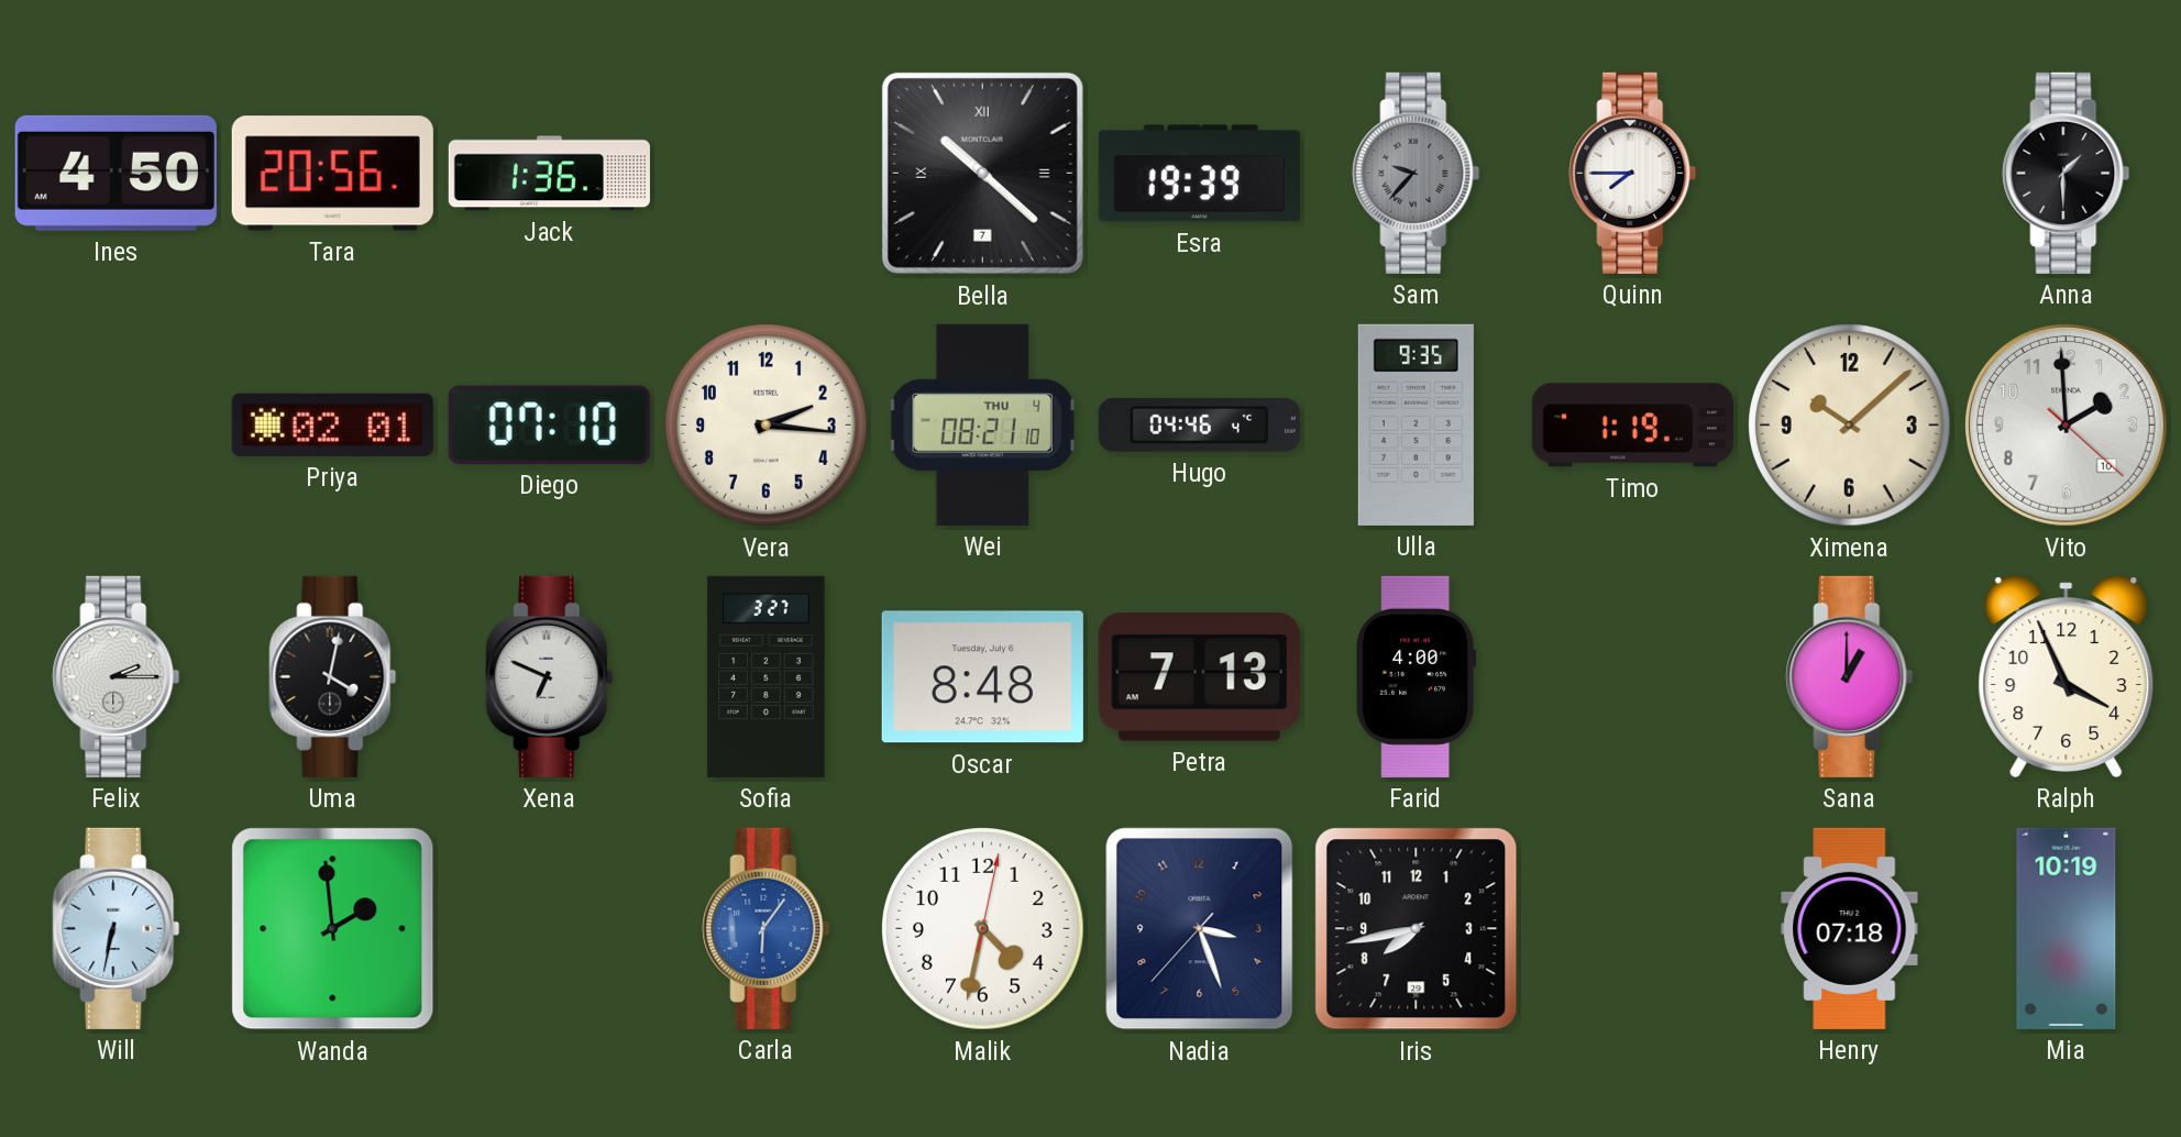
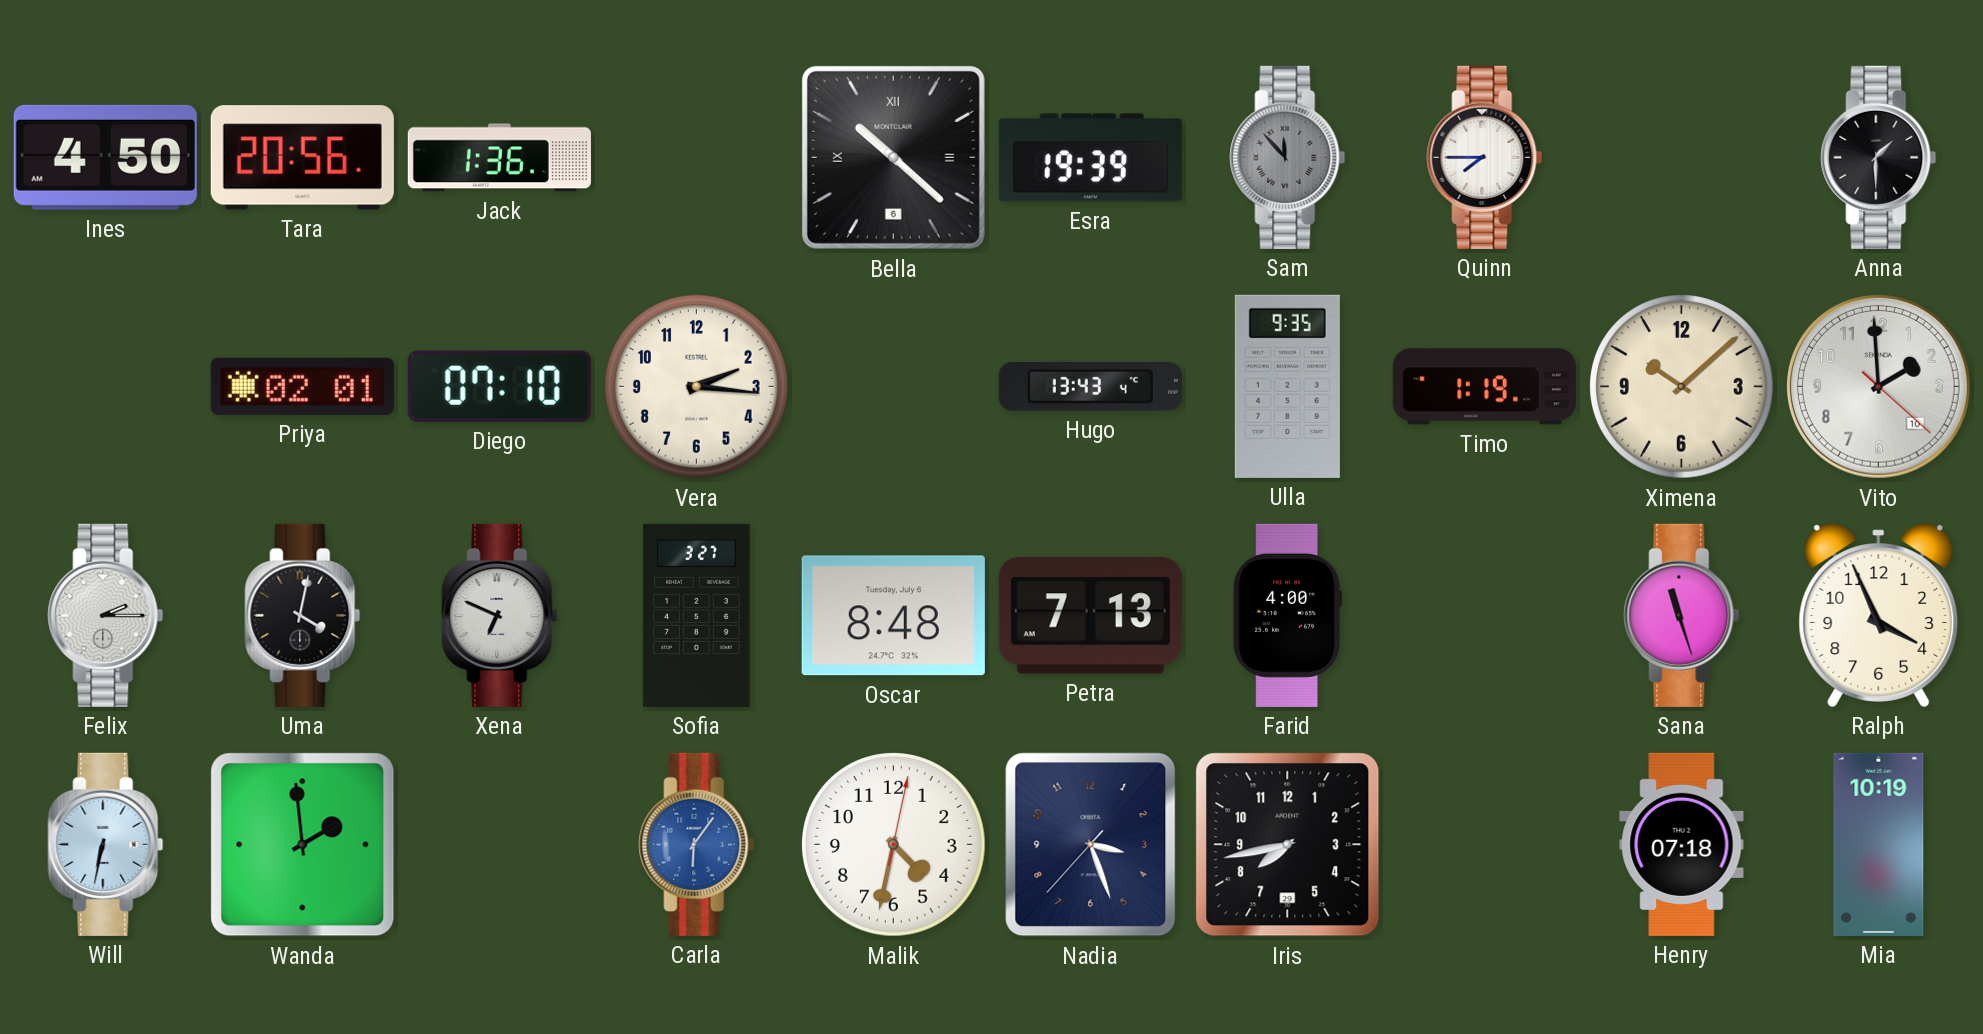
Bella date: 7 -> 6
Sam: 9:37 -> 11:53
Wei: 08:21 -> none
Hugo: 04:46 -> 13:43
Sana: 1:00 -> 11:27
